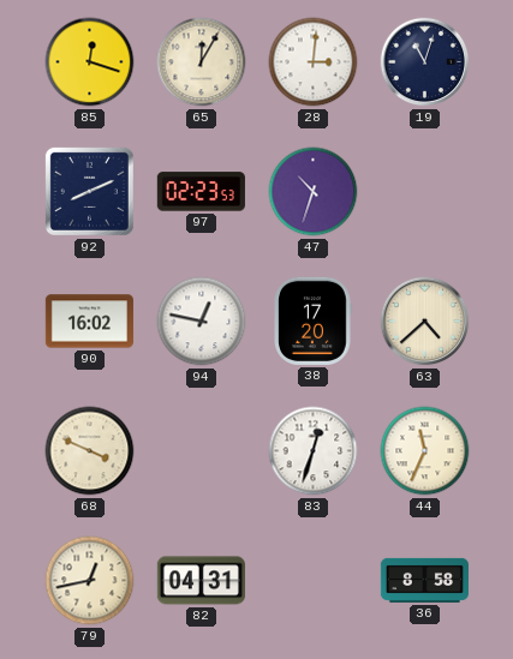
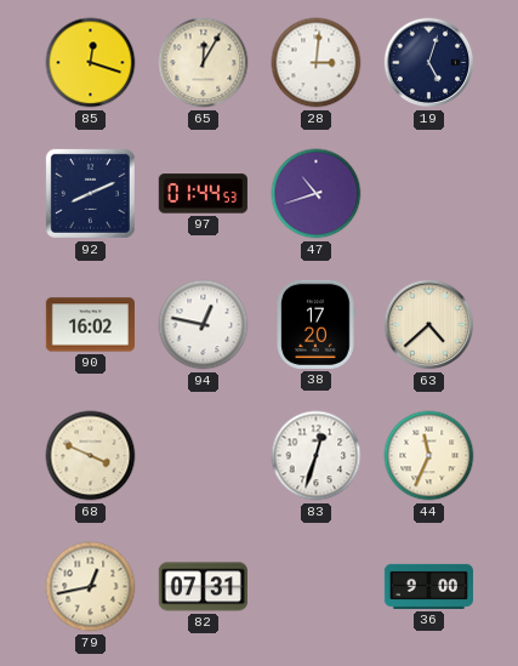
19: 11:03 -> 5:03
97: 02:23 -> 01:44
47: 10:33 -> 10:42
82: 04:31 -> 07:31
36: 8:58 -> 9:00
